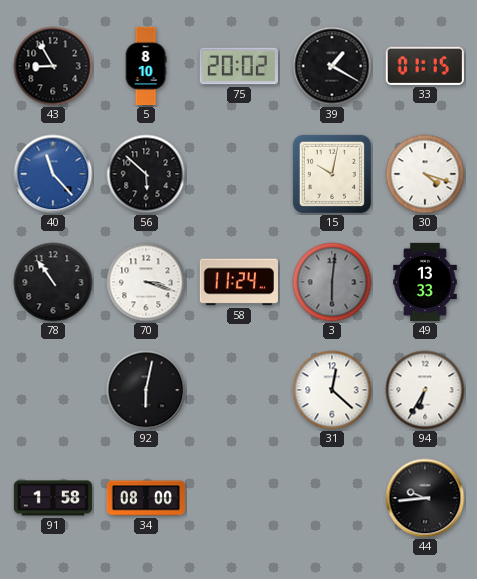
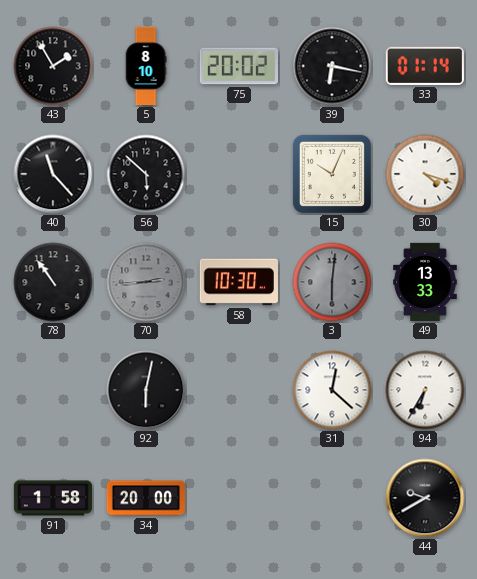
43: 8:55 -> 1:55
39: 1:20 -> 6:17
33: 01:15 -> 01:14
40 dial: blue -> black
15: 10:02 -> 10:04
70: 3:18 -> 2:44
70 dial: white -> grey
58: 11:24 -> 10:30
34: 08:00 -> 20:00
44: 9:44 -> 9:40
